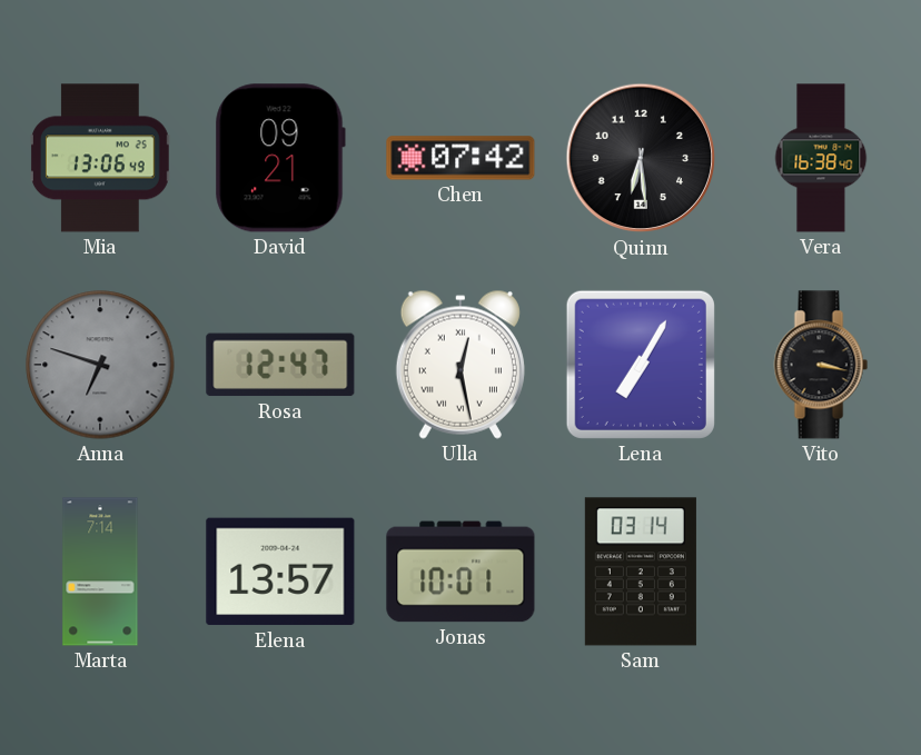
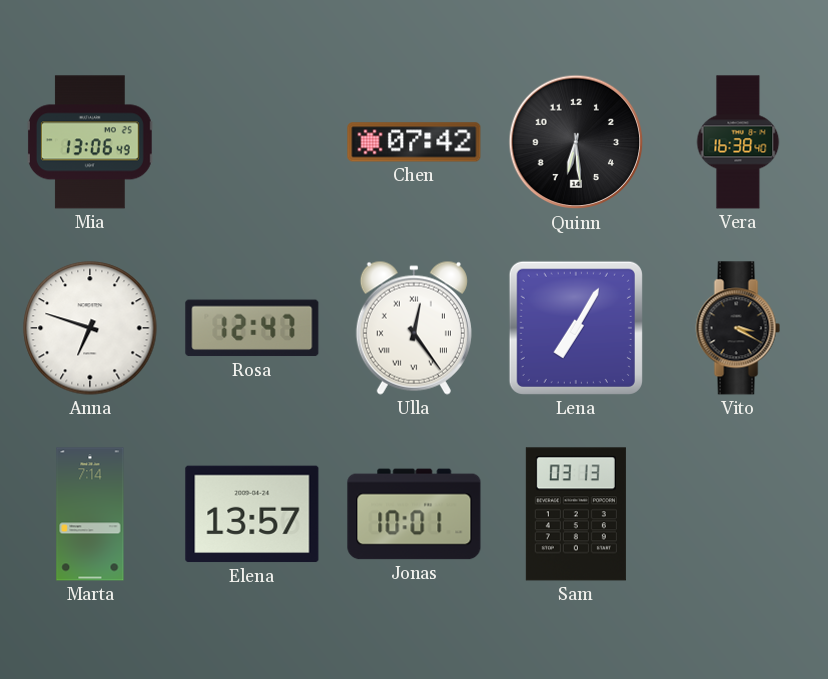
David: 09:21 -> none
Anna dial: grey -> white
Ulla: 12:28 -> 12:24
Vito: 3:17 -> 3:20
Sam: 03:14 -> 03:13
